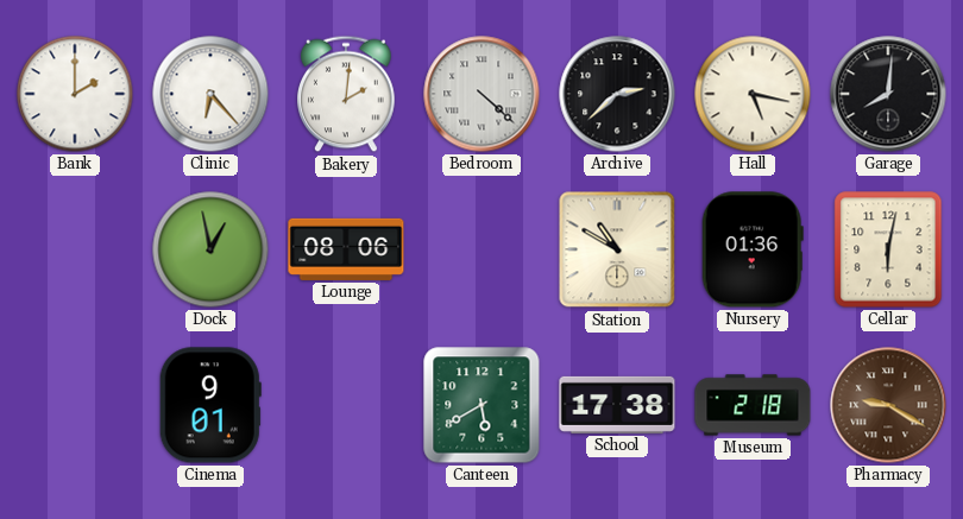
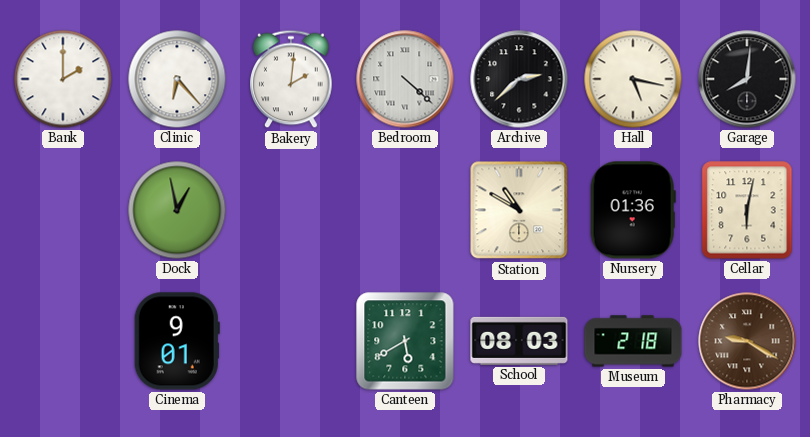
Lounge: 08:06 -> none
School: 17:38 -> 08:03
